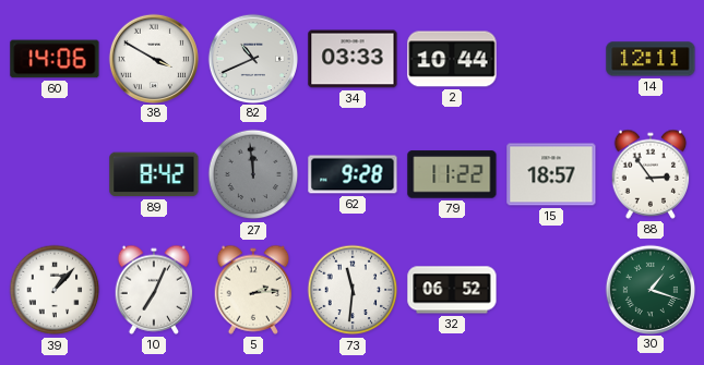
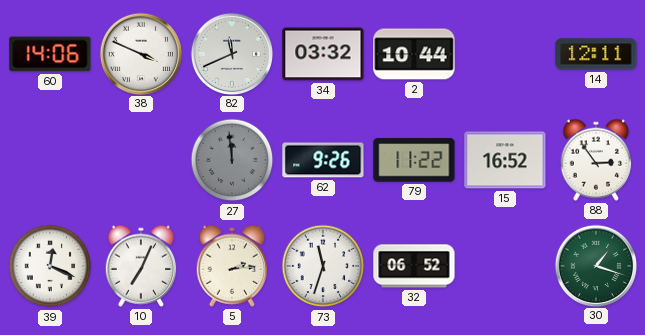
38: 3:50 -> 3:49
82: 10:41 -> 11:41
34: 03:33 -> 03:32
89: 8:42 -> none
62: 9:28 -> 9:26
15: 18:57 -> 16:52
39: 1:07 -> 12:19
73: 11:31 -> 11:33
